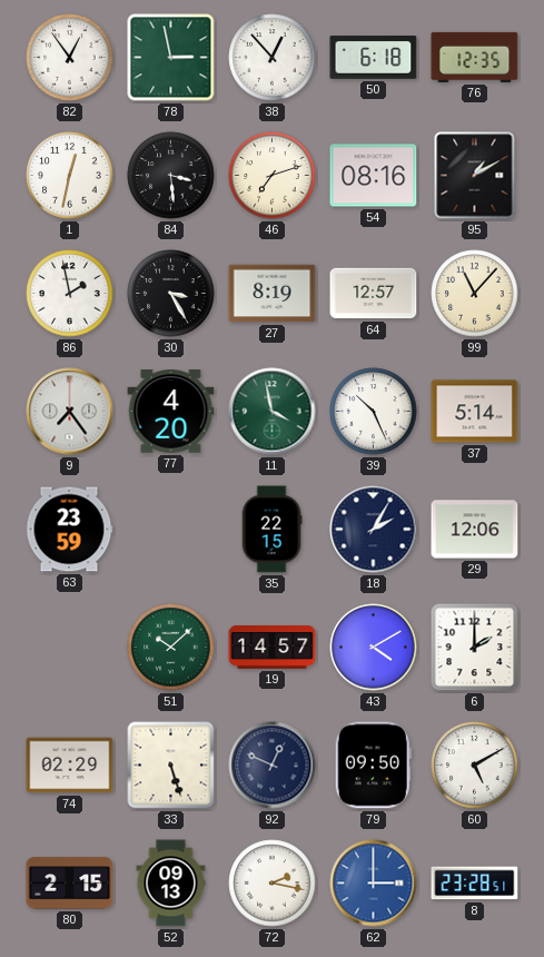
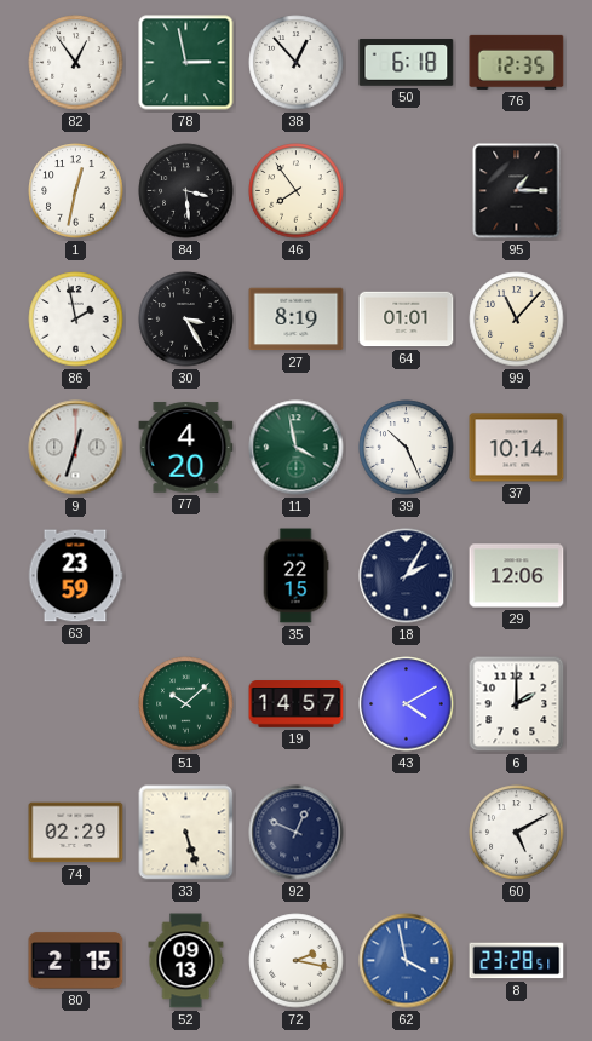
46: 7:12 -> 7:54
54: 08:16 -> none
95: 1:10 -> 1:15
64: 12:57 -> 01:01
9: 7:24 -> 12:33
37: 5:14 -> 10:14
79: 09:50 -> none
62: 3:00 -> 3:58
